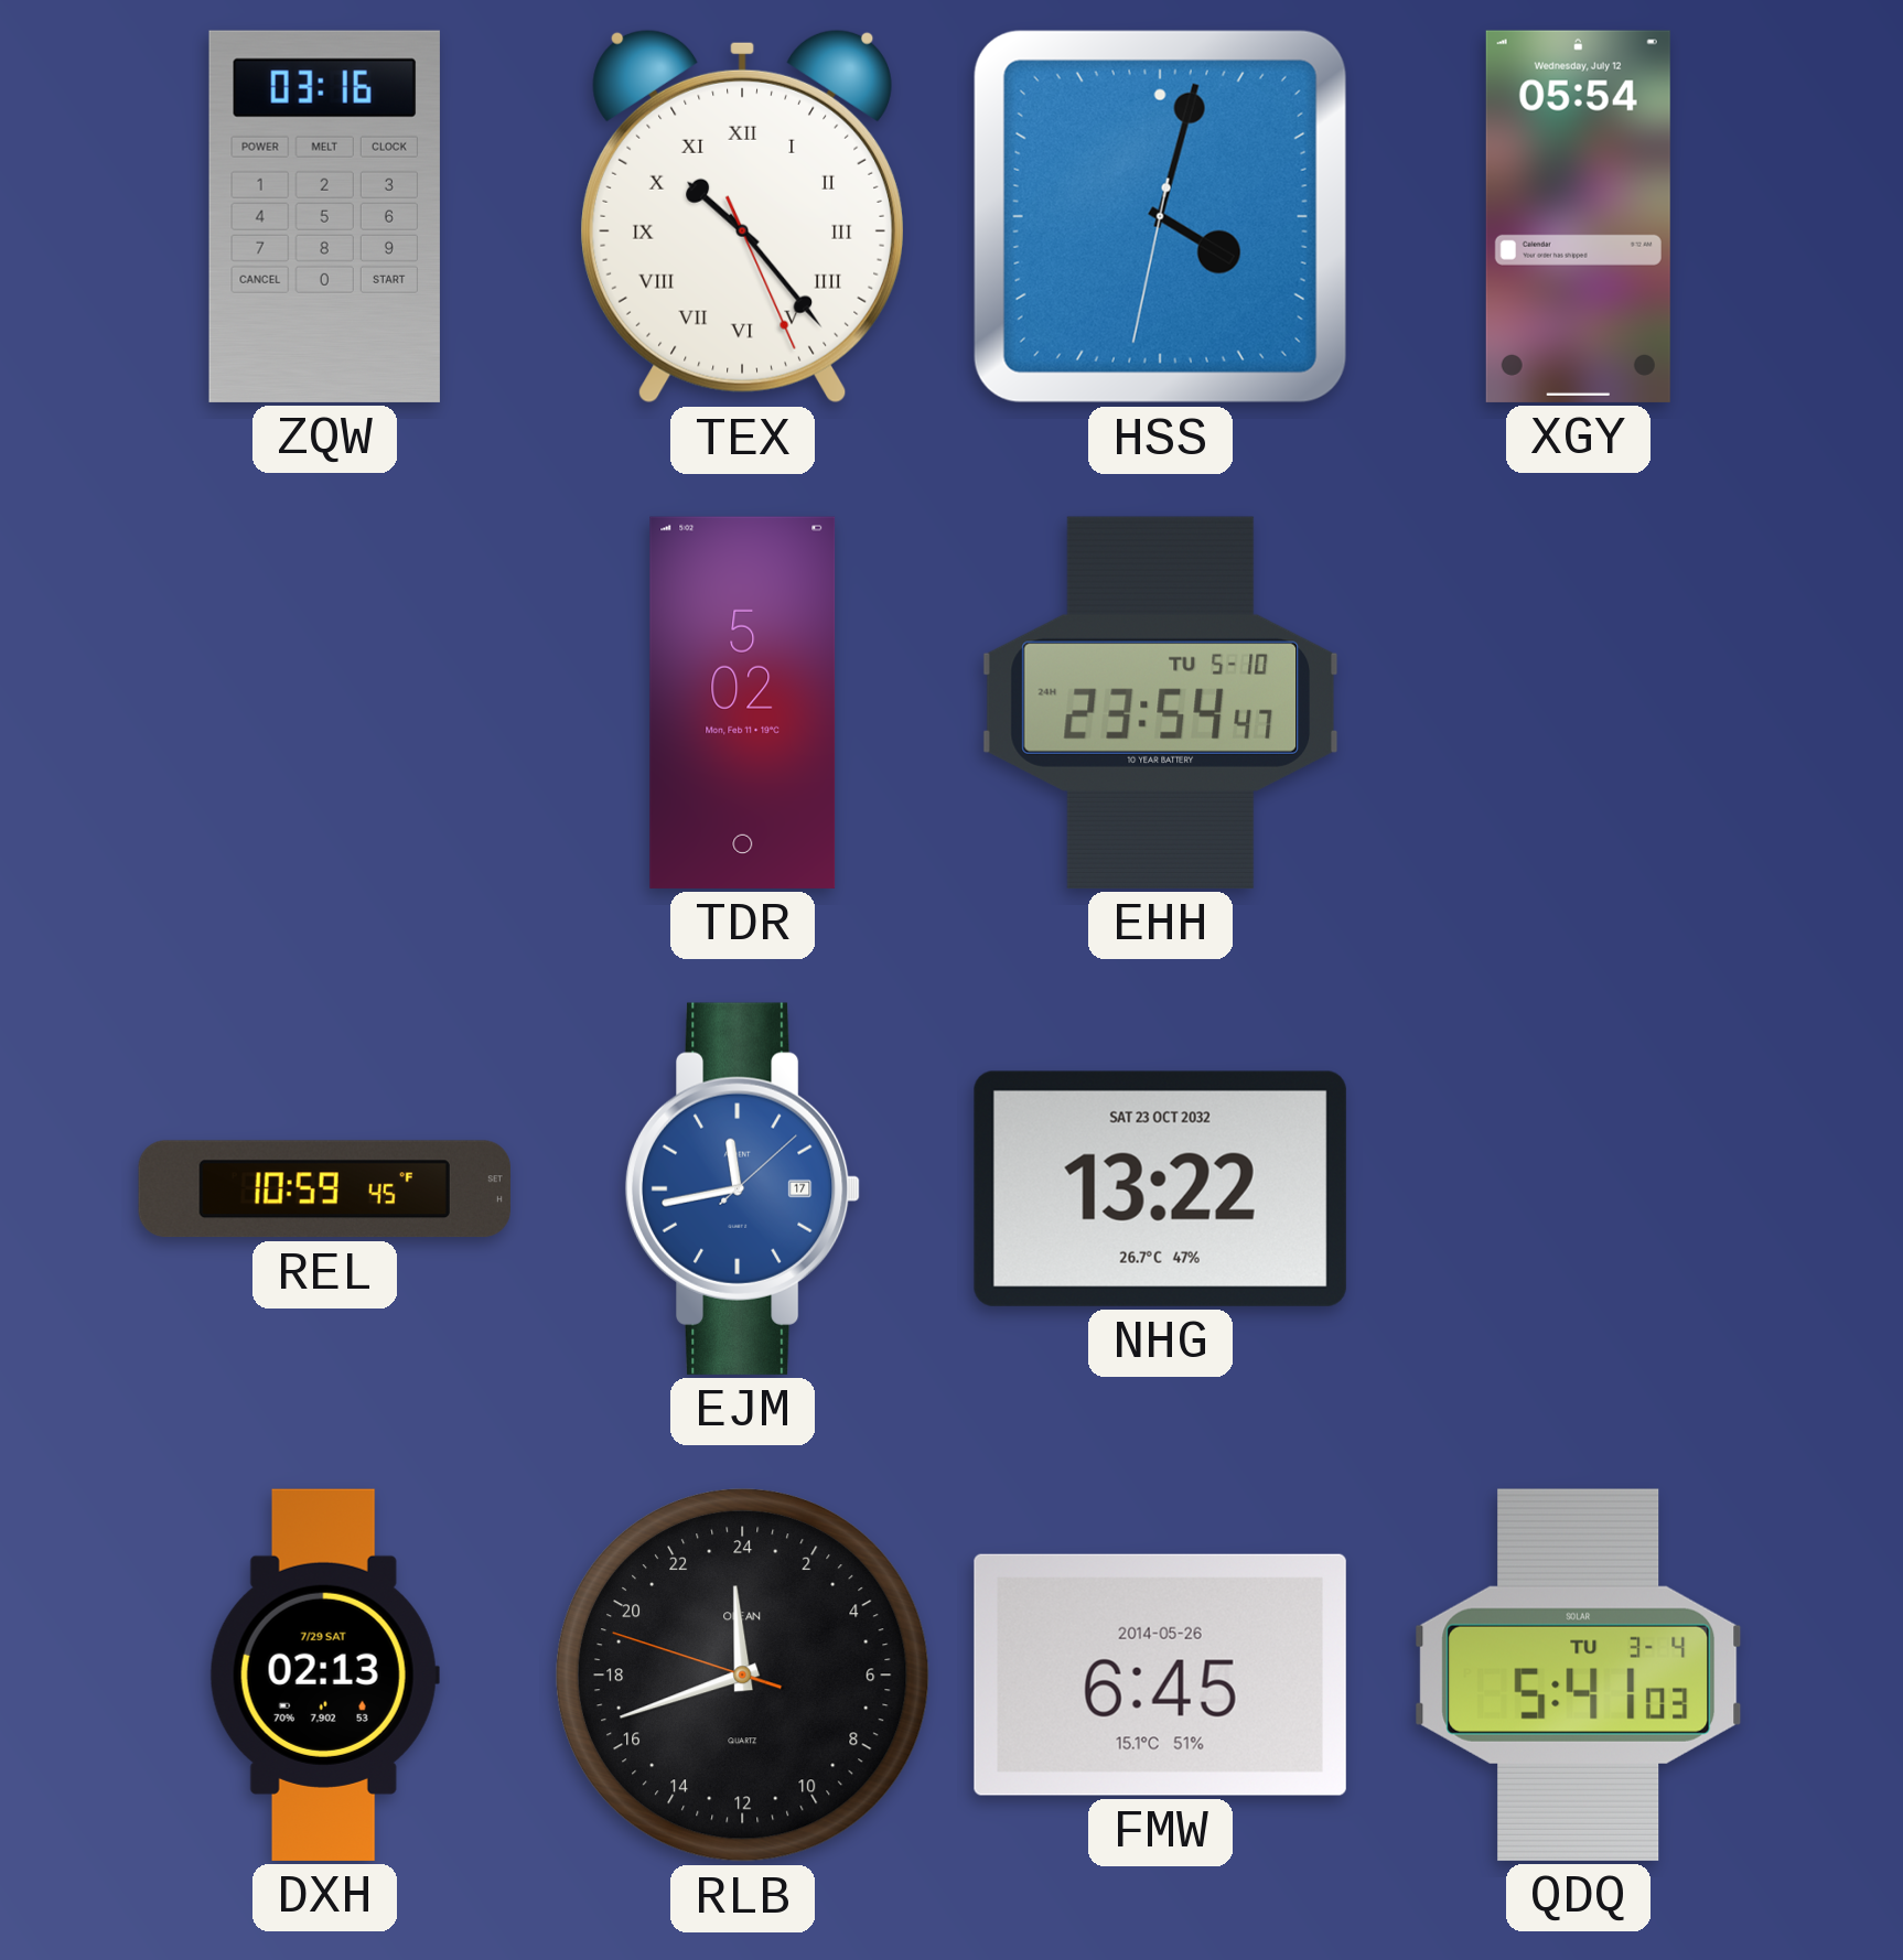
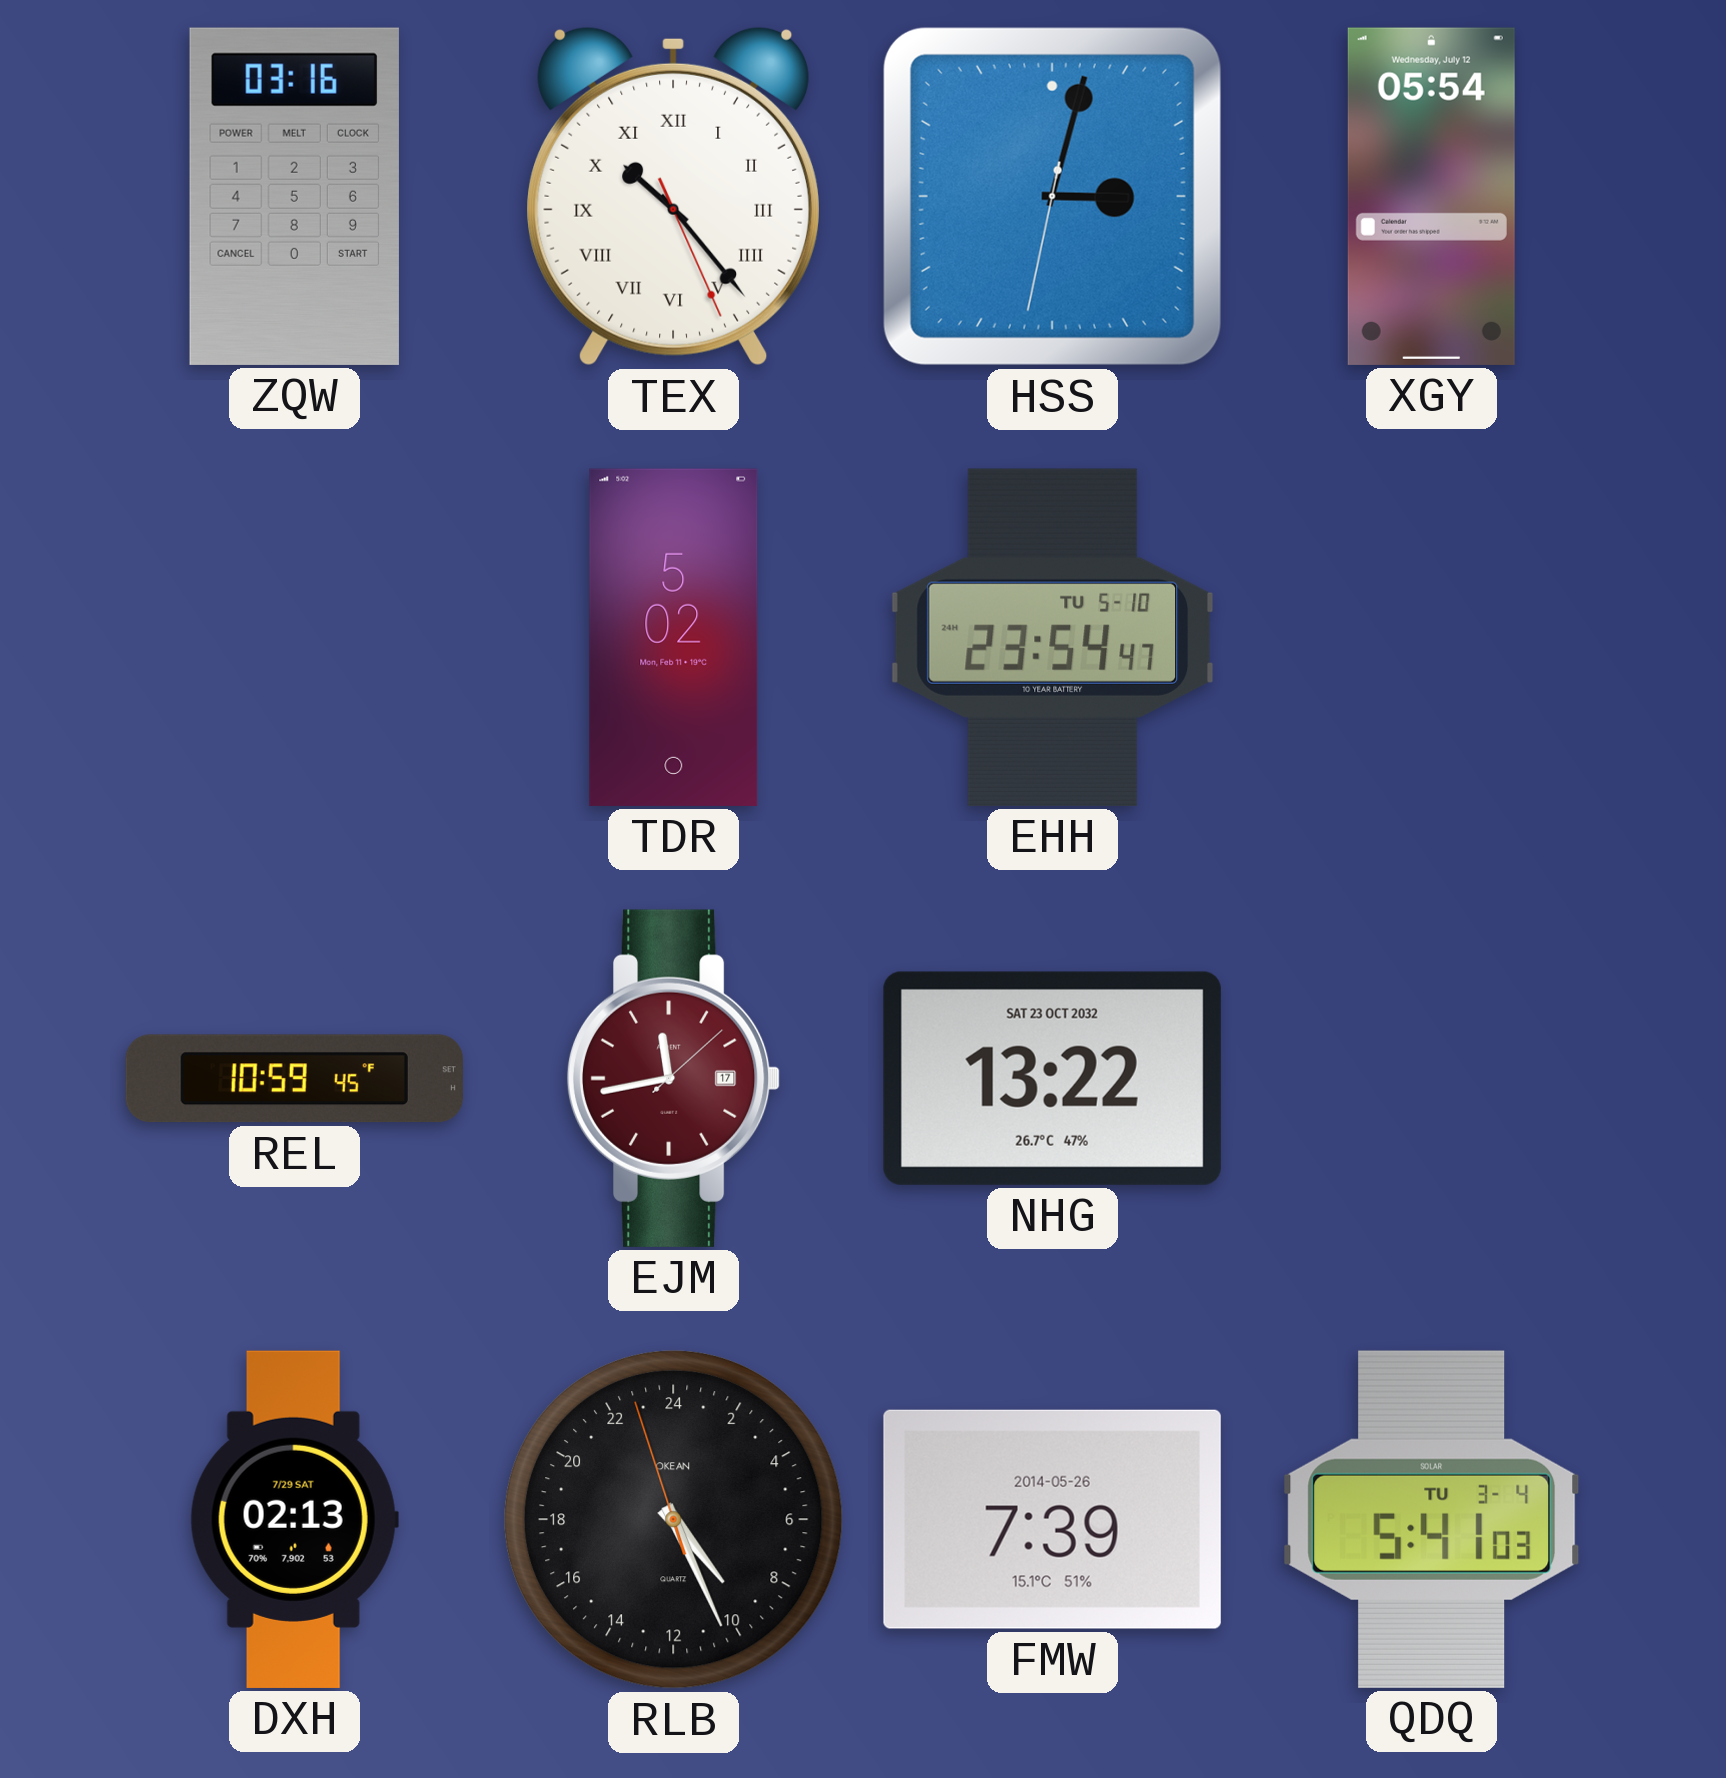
HSS: 4:02 -> 3:02
EJM dial: blue -> burgundy
RLB: 23:41 -> 9:25
FMW: 6:45 -> 7:39
